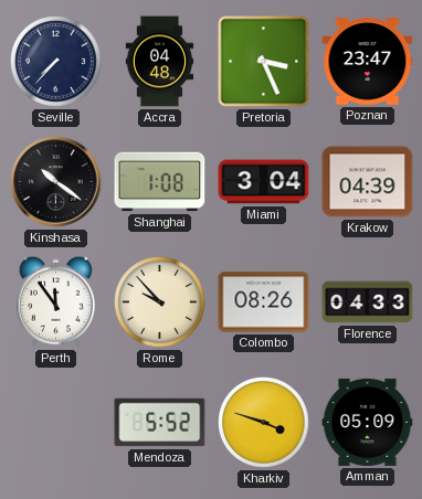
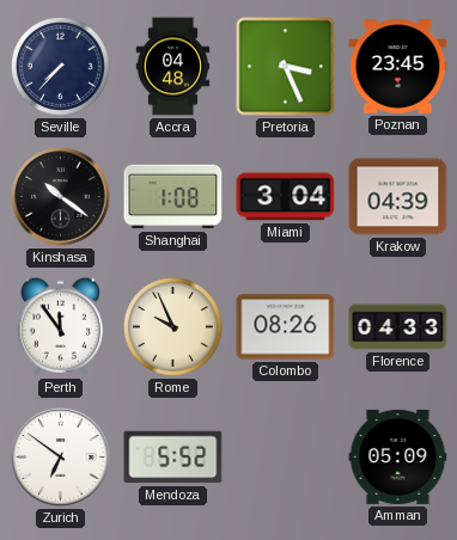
Poznan: 23:47 -> 23:45
Rome: 9:53 -> 9:56
Zurich: none -> 6:51
Kharkiv: 3:48 -> none
